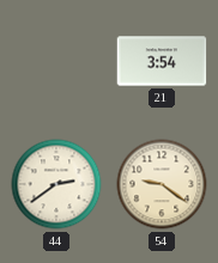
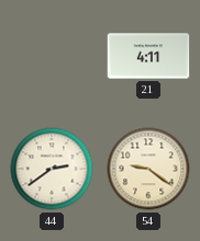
21: 3:54 -> 4:11
